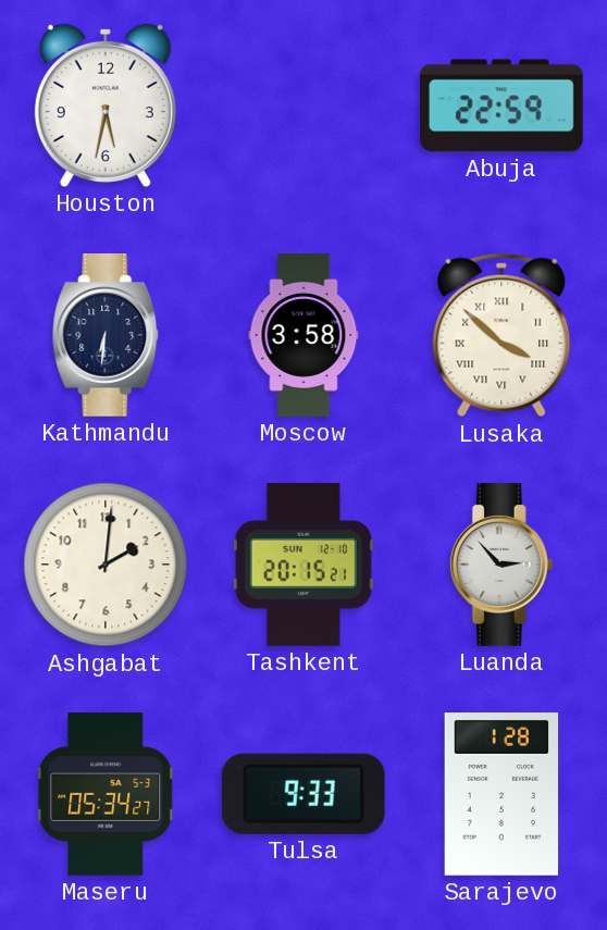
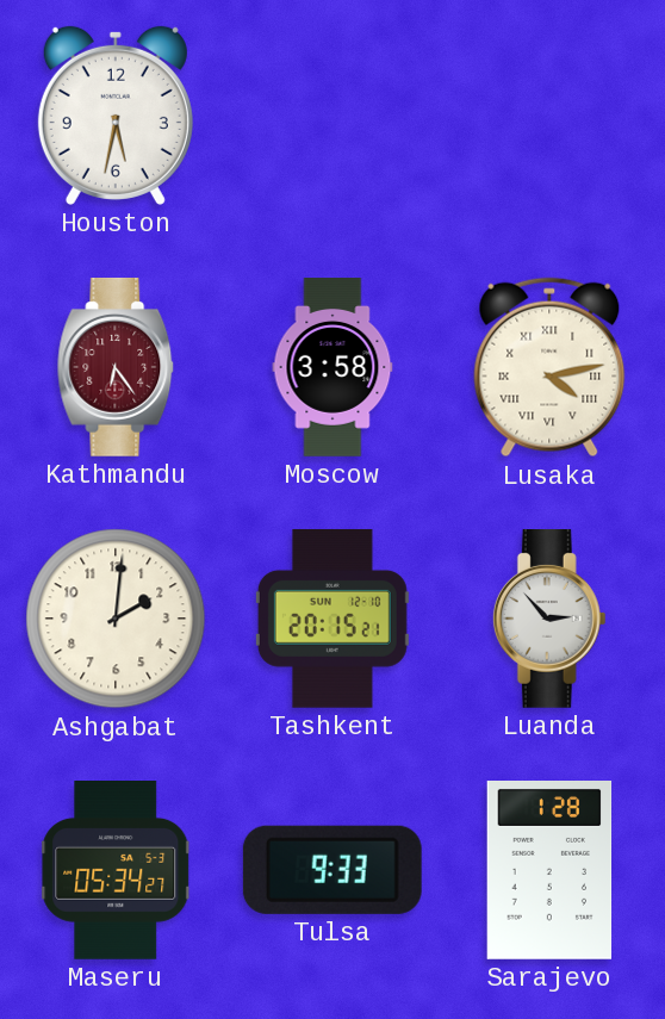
Abuja: 22:59 -> none
Kathmandu: 6:31 -> 6:24
Kathmandu dial: navy -> burgundy
Lusaka: 3:52 -> 4:13
